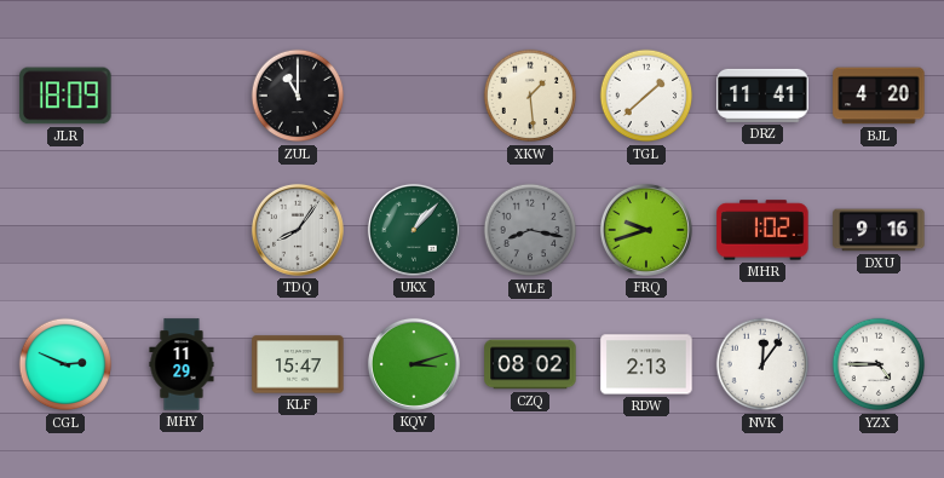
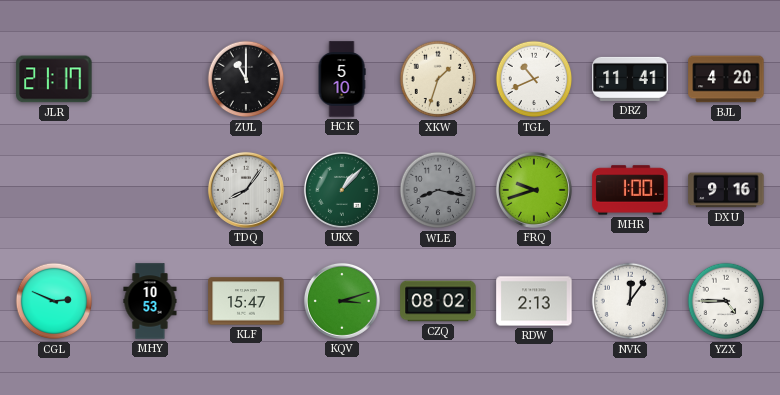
JLR: 18:09 -> 21:17
HCK: none -> 5:10
XKW: 1:29 -> 1:33
TGL: 1:38 -> 10:41
MHR: 1:02 -> 1:00
MHY: 11:29 -> 10:53
